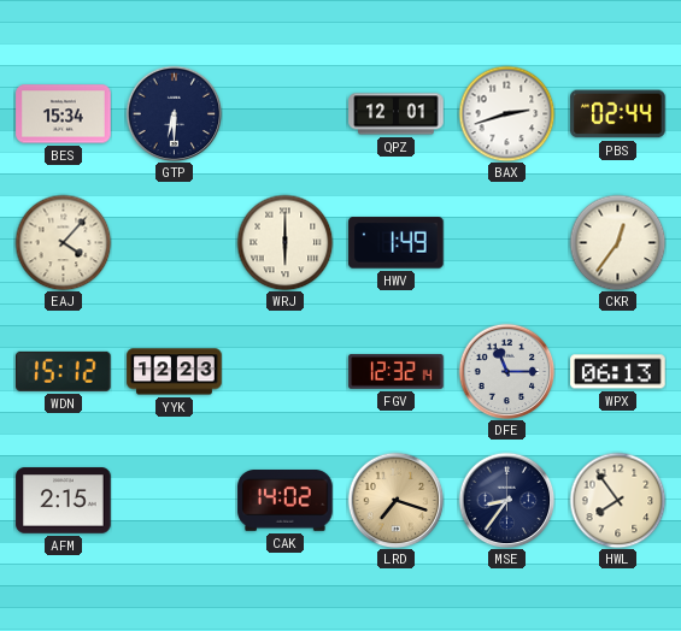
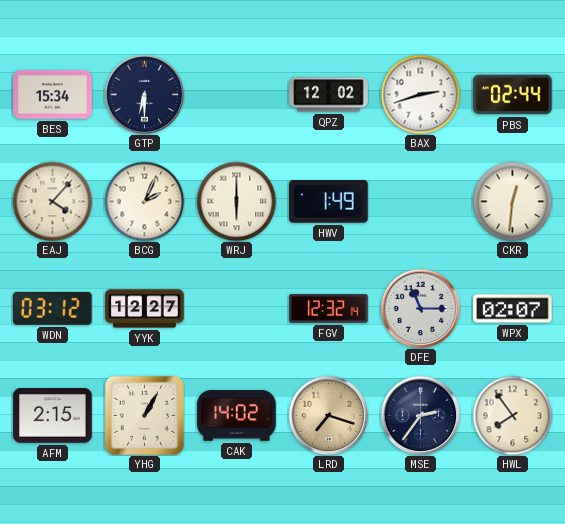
QPZ: 12:01 -> 12:02
BCG: none -> 2:04
CKR: 12:36 -> 12:31
WDN: 15:12 -> 03:12
YYK: 12:23 -> 12:27
WPX: 06:13 -> 02:07
YHG: none -> 1:05
MSE: 8:36 -> 2:36
